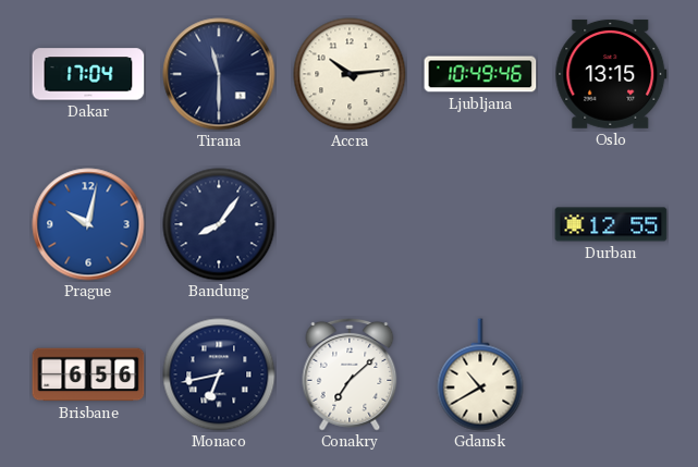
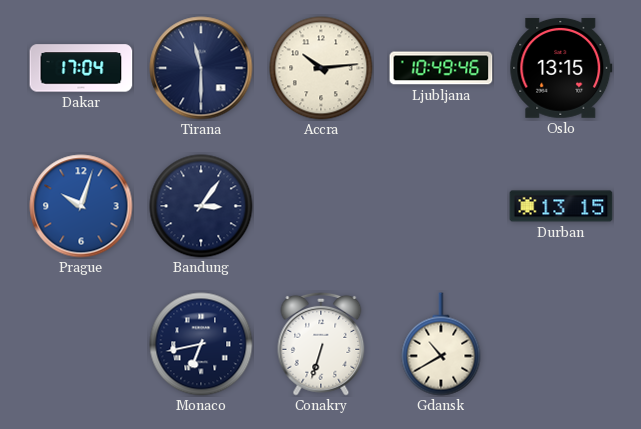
Prague: 10:02 -> 10:03
Bandung: 8:06 -> 3:06
Durban: 12:55 -> 13:15
Brisbane: 6:56 -> none
Conakry: 7:08 -> 6:33
